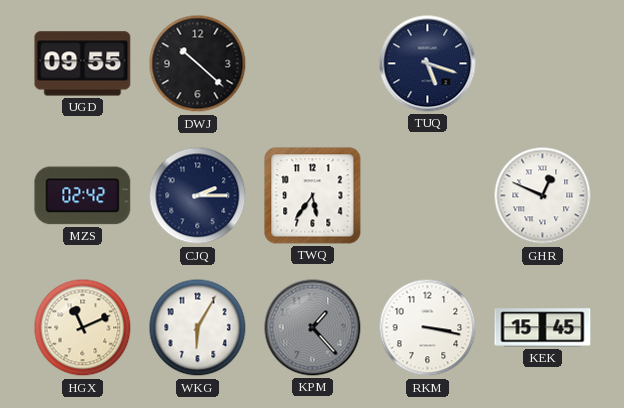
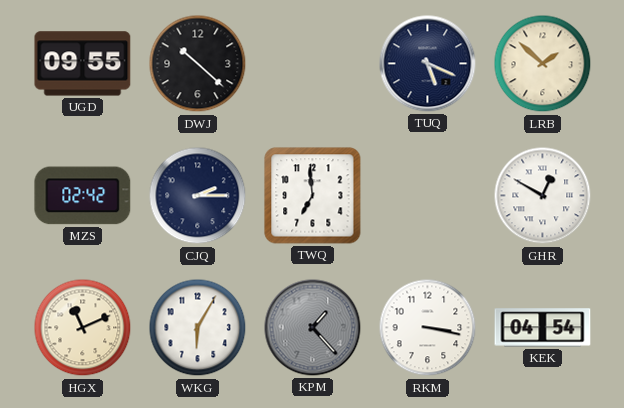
TUQ: 5:18 -> 5:19
LRB: none -> 1:52
TWQ: 5:36 -> 6:59
GHR: 12:49 -> 12:50
KEK: 15:45 -> 04:54
